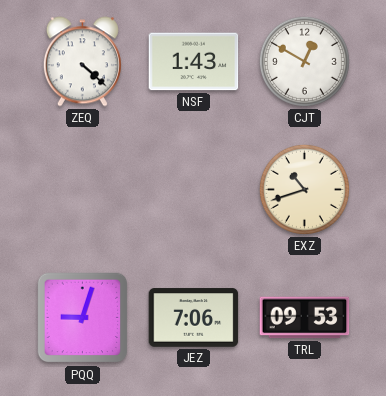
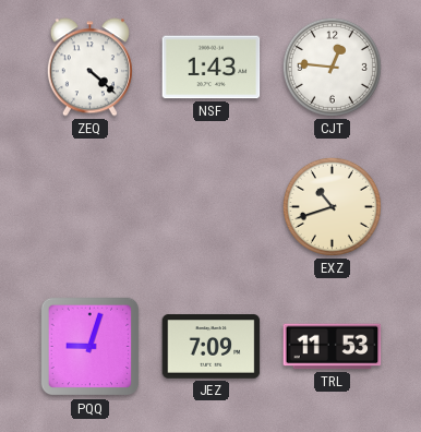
CJT: 12:50 -> 12:46
JEZ: 7:06 -> 7:09
TRL: 09:53 -> 11:53
